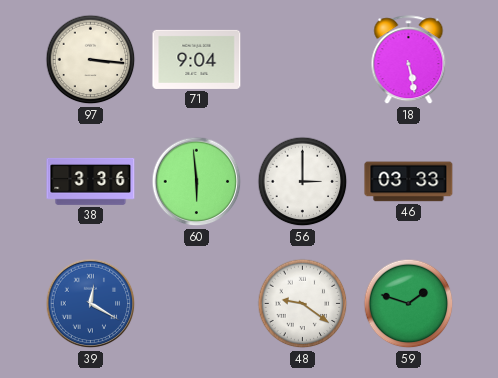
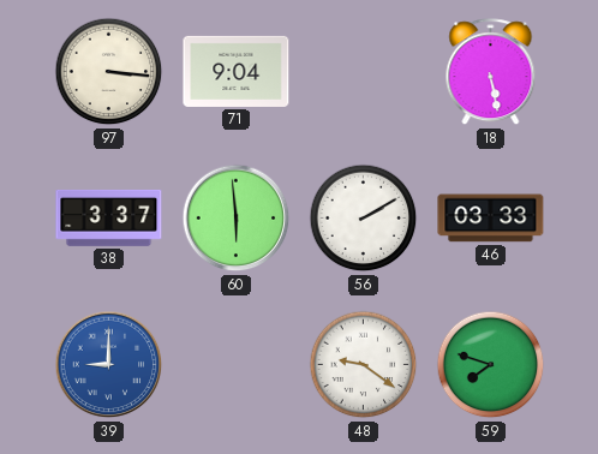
38: 3:36 -> 3:37
56: 3:00 -> 2:10
39: 12:20 -> 9:00
59: 1:48 -> 7:48
